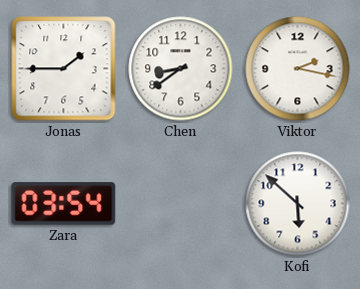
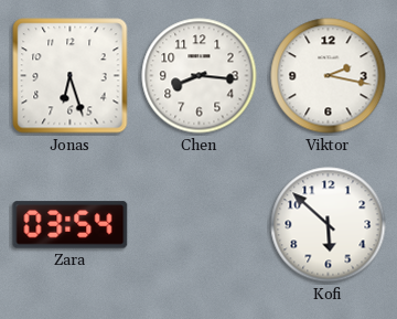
Jonas: 1:45 -> 6:27
Chen: 8:39 -> 8:16
